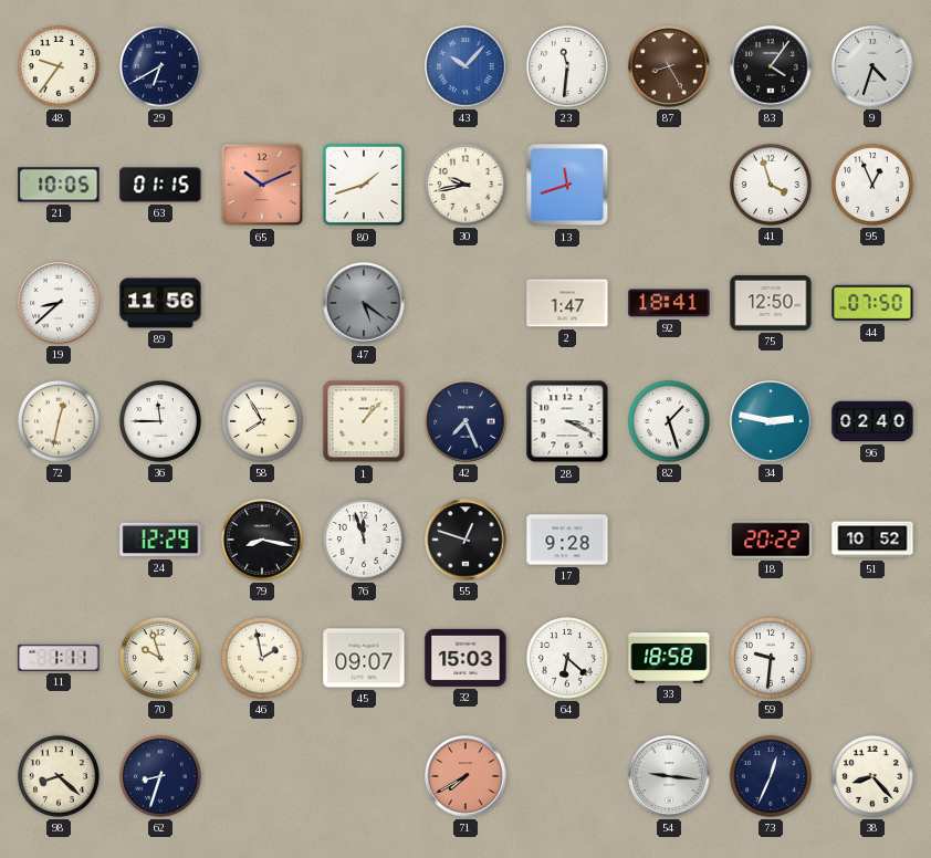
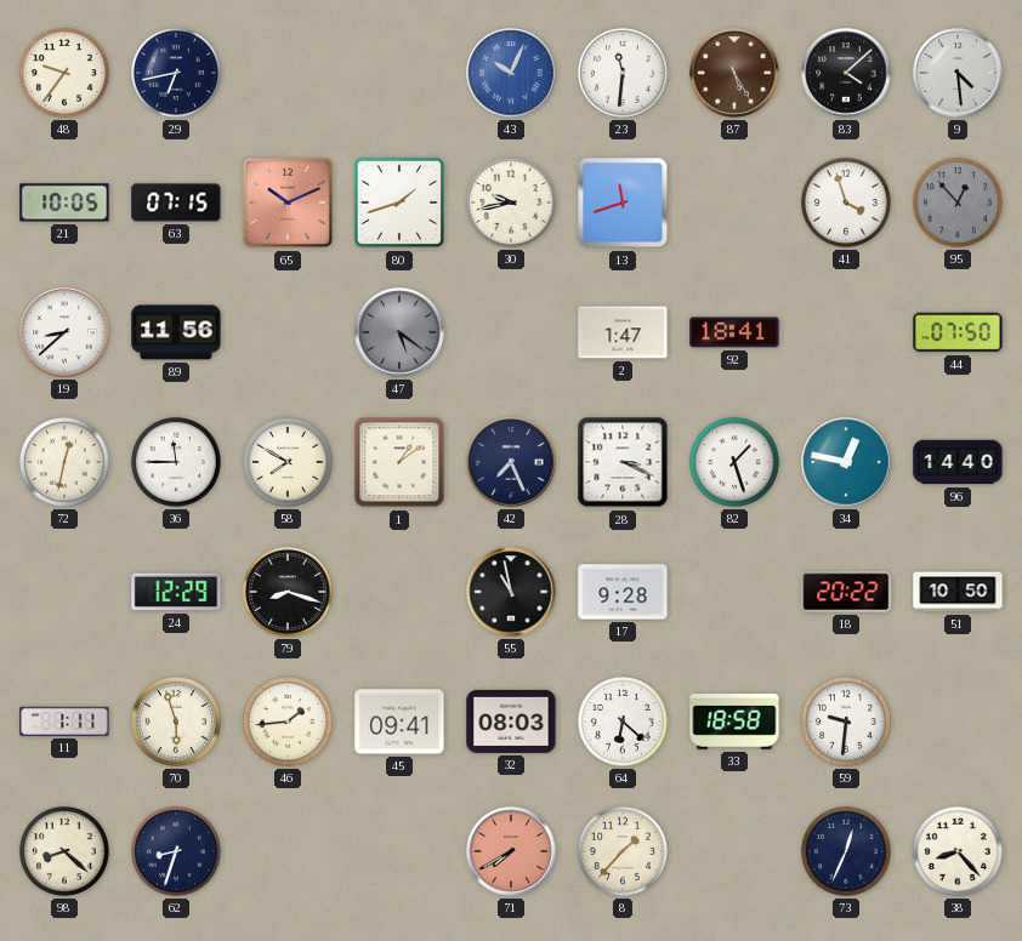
29: 6:40 -> 6:43
43: 10:07 -> 10:04
87: 8:25 -> 5:25
83: 4:06 -> 4:08
9: 4:33 -> 4:29
63: 01:15 -> 07:15
95: 12:56 -> 12:53
95 dial: white -> grey
75: 12:50 -> none
58: 7:55 -> 7:50
1: 1:07 -> 1:09
34: 2:47 -> 12:47
96: 02:40 -> 14:40
79: 8:17 -> 8:18
76: 11:57 -> none
55: 12:48 -> 10:58
51: 10:52 -> 10:50
70: 9:57 -> 5:57
46: 1:58 -> 1:44
45: 09:07 -> 09:41
32: 15:03 -> 08:03
8: none -> 1:37
54: 9:16 -> none
